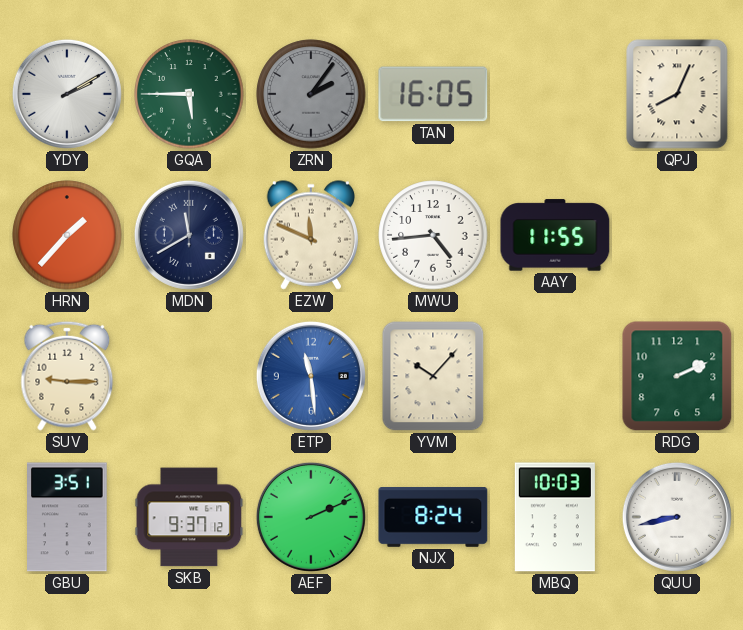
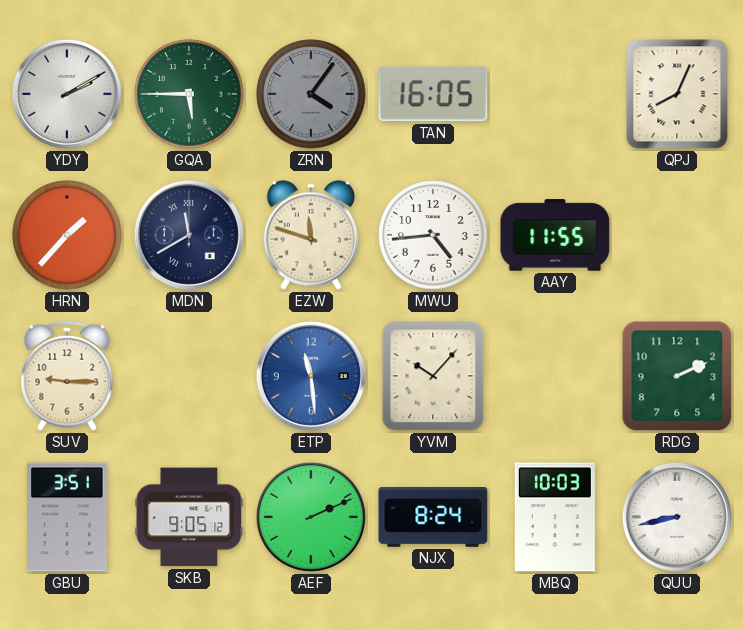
ZRN: 2:06 -> 4:06
EZW: 11:49 -> 11:48
SKB: 9:37 -> 9:05
